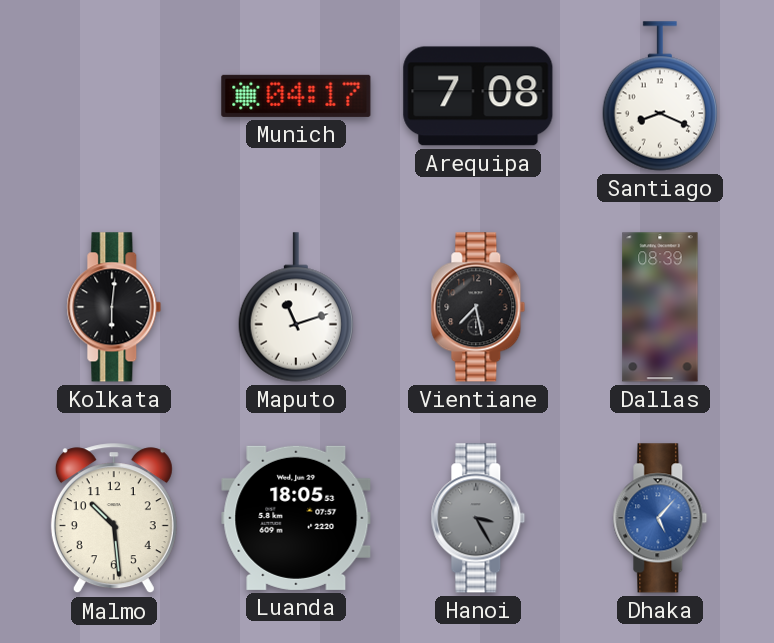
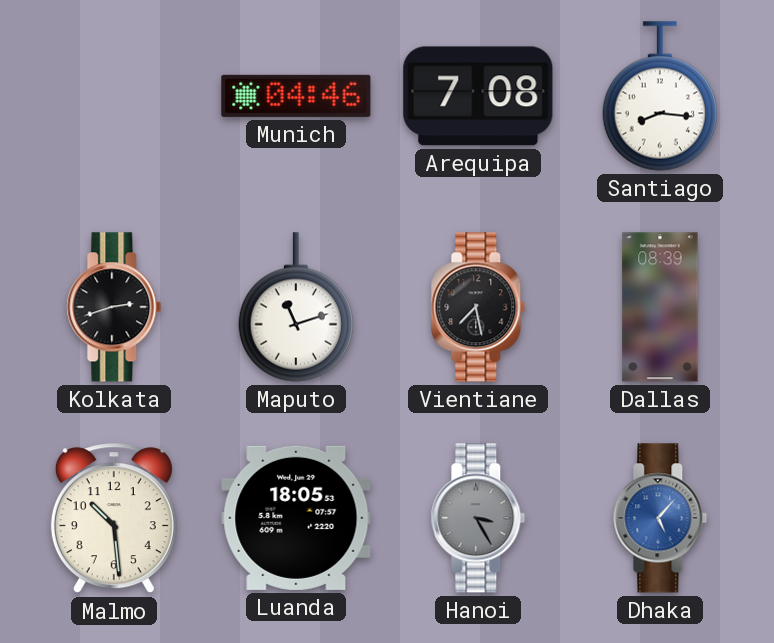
Munich: 04:17 -> 04:46
Santiago: 8:19 -> 8:16
Kolkata: 6:01 -> 2:42
